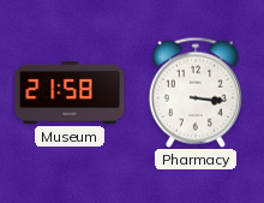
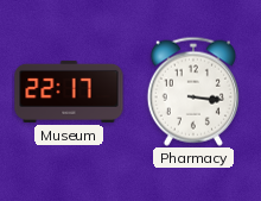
Museum: 21:58 -> 22:17
